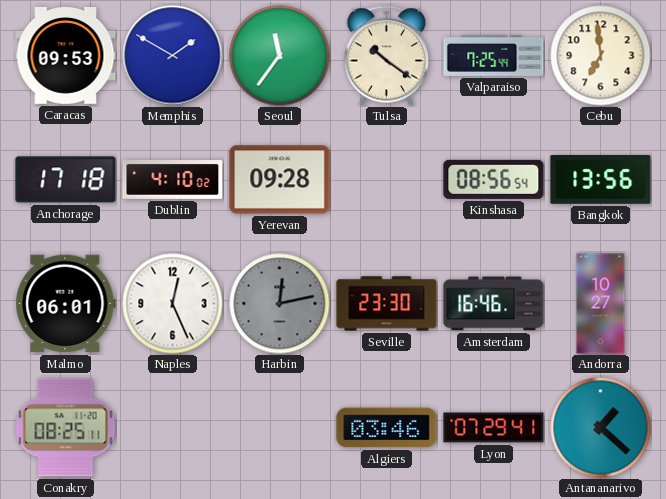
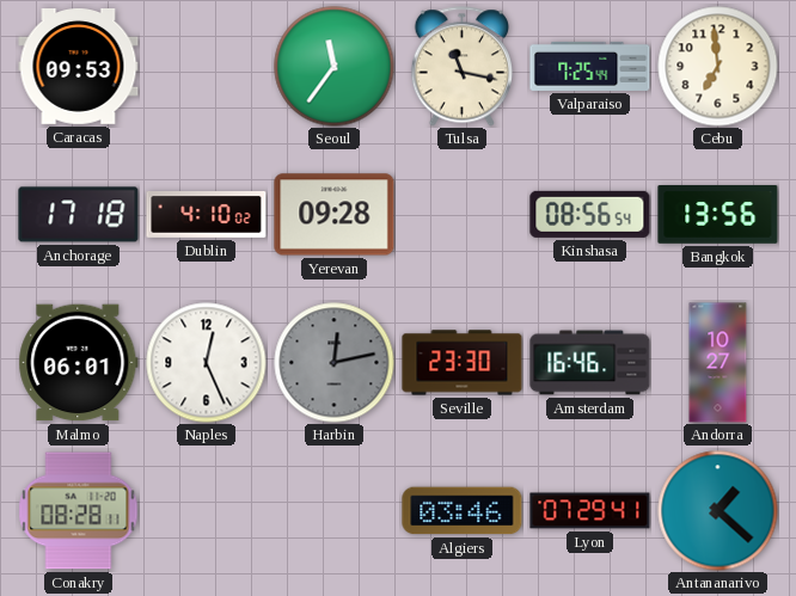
Memphis: 1:50 -> none
Tulsa: 10:21 -> 11:17
Conakry: 08:25 -> 08:28
